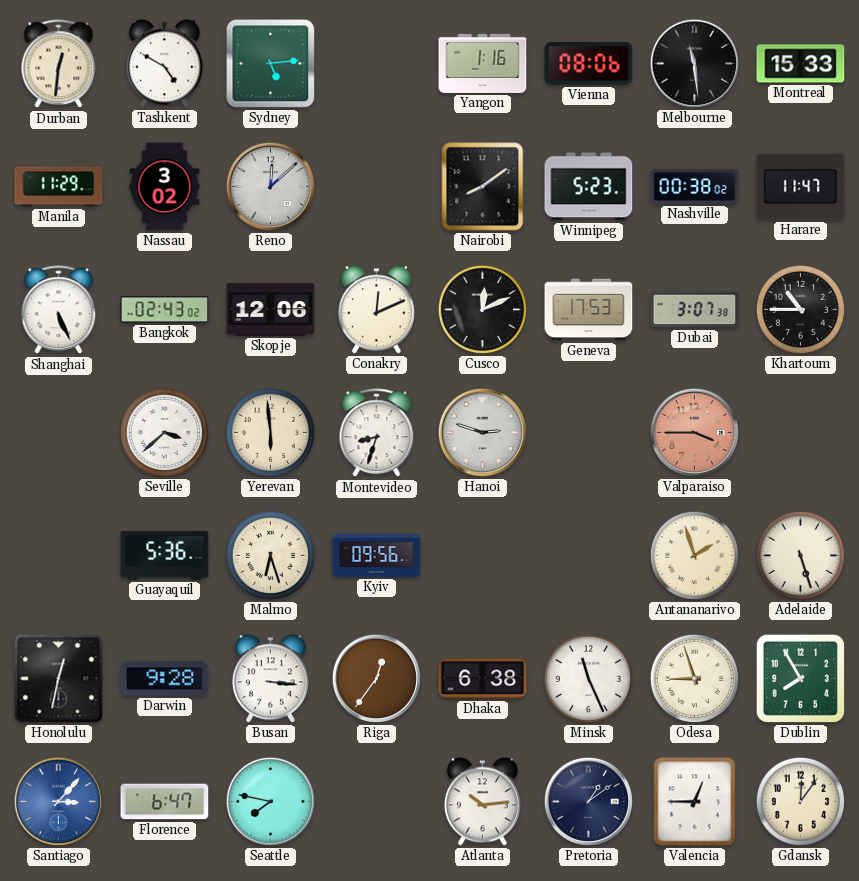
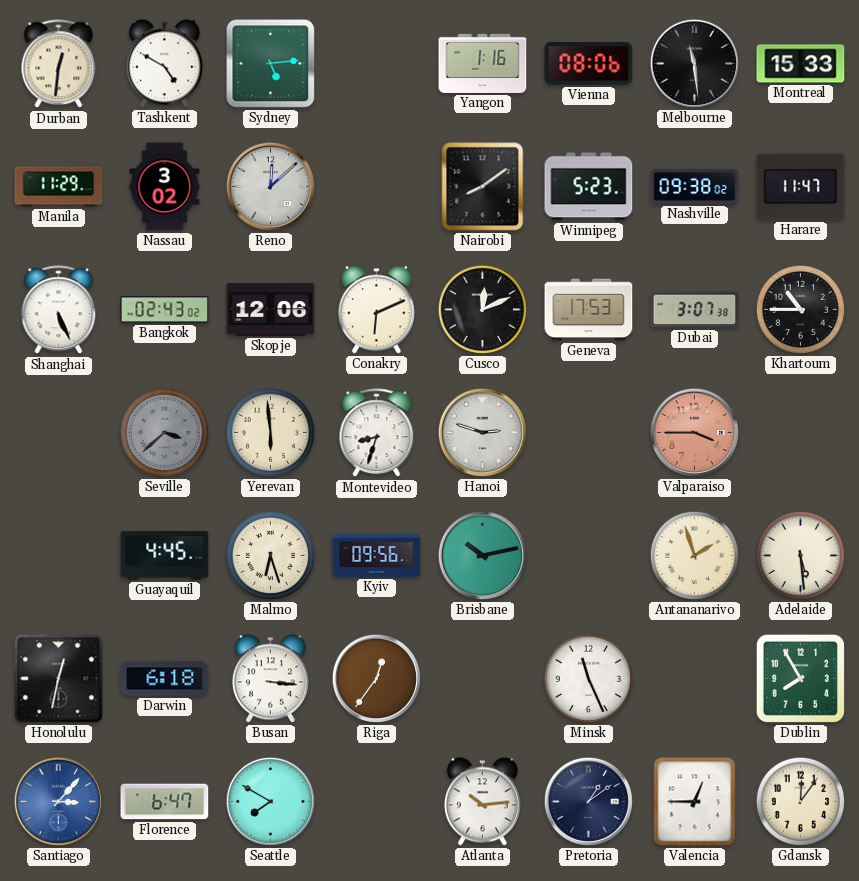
Nashville: 00:38 -> 09:38
Conakry: 12:11 -> 6:11
Seville dial: white -> grey
Guayaquil: 5:36 -> 4:45
Brisbane: none -> 10:13
Adelaide: 5:27 -> 5:29
Darwin: 9:28 -> 6:18
Dhaka: 6:38 -> none
Odesa: 8:57 -> none
Seattle: 7:47 -> 7:50
